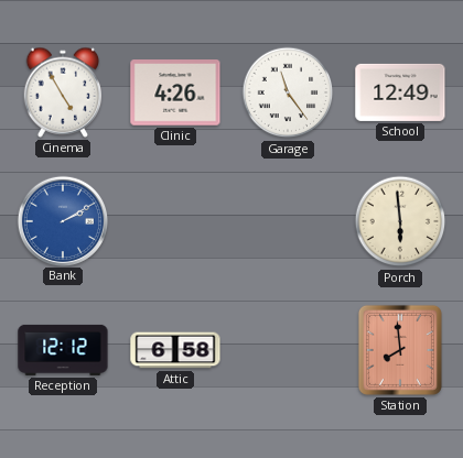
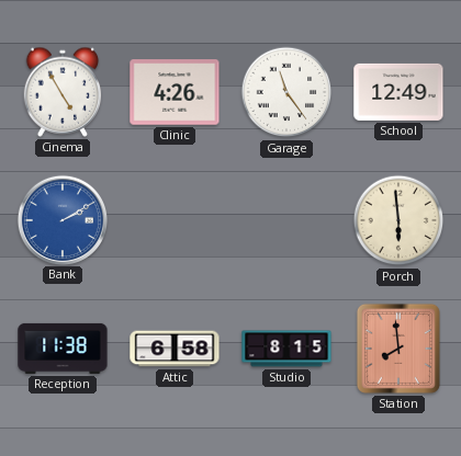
Reception: 12:12 -> 11:38
Studio: none -> 8:15
